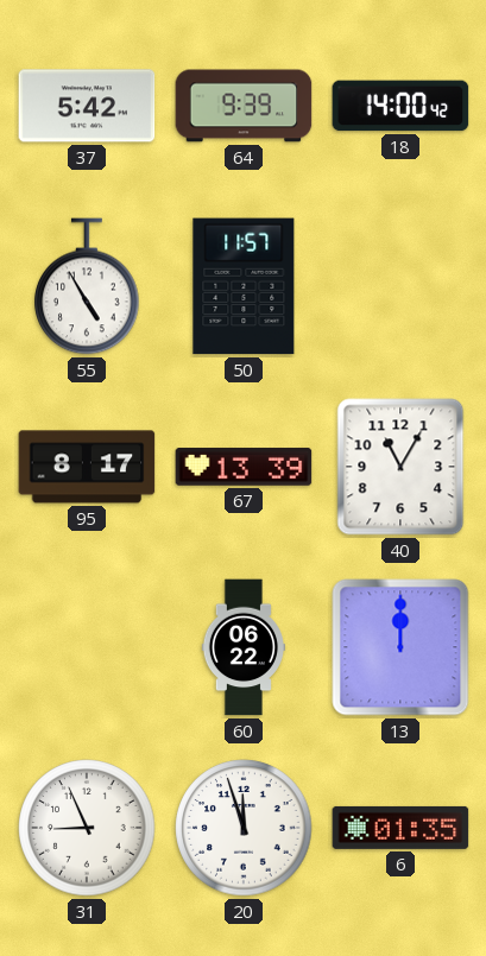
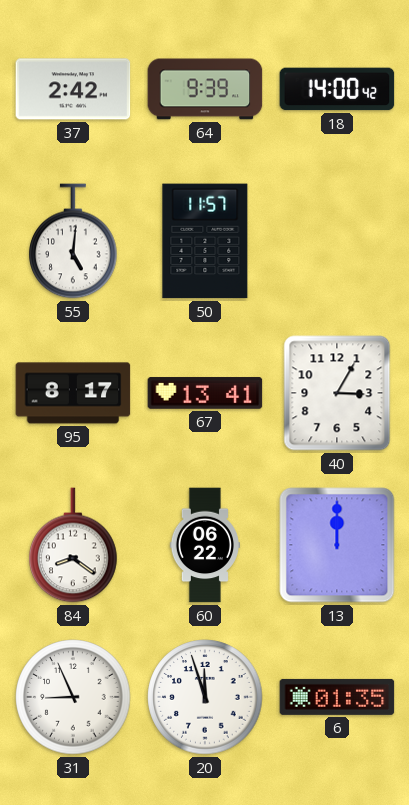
37: 5:42 -> 2:42
55: 4:55 -> 5:01
67: 13:39 -> 13:41
40: 11:05 -> 3:05
84: none -> 8:21
